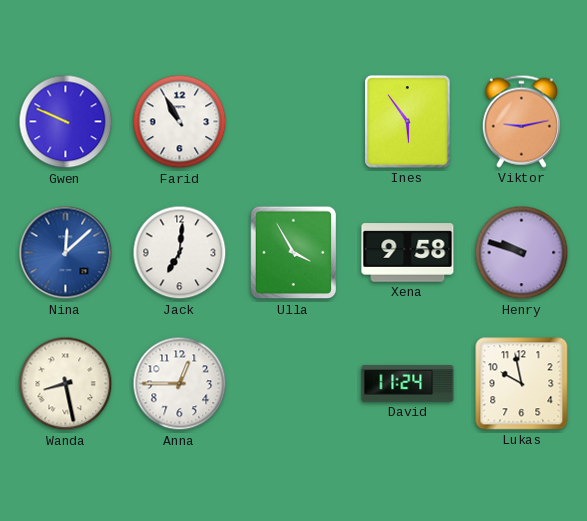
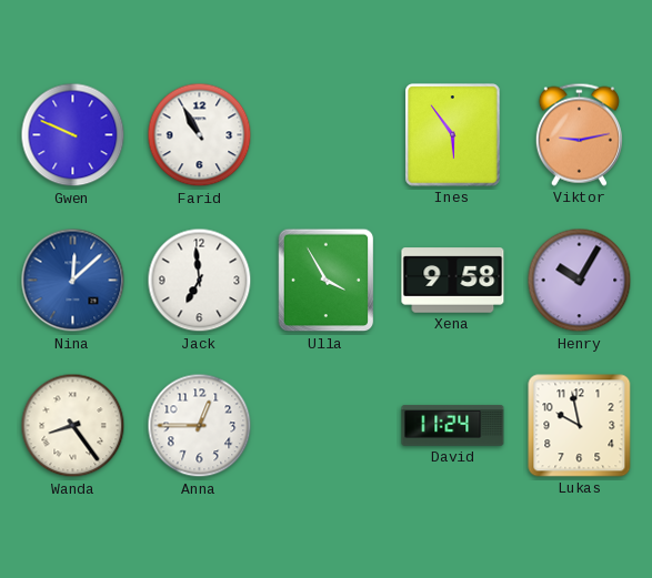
Jack: 7:01 -> 6:59
Henry: 9:48 -> 10:05
Wanda: 8:28 -> 8:24
